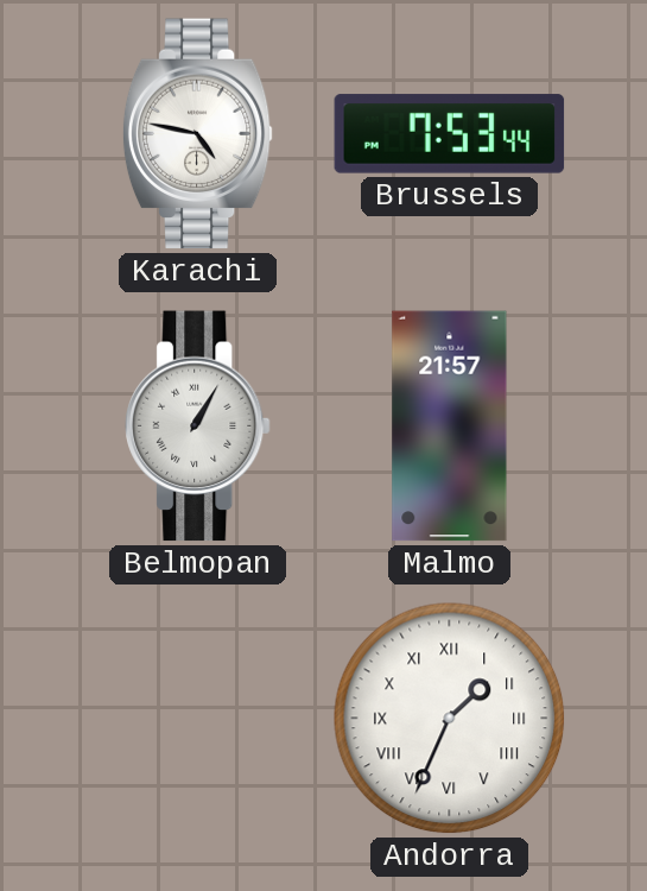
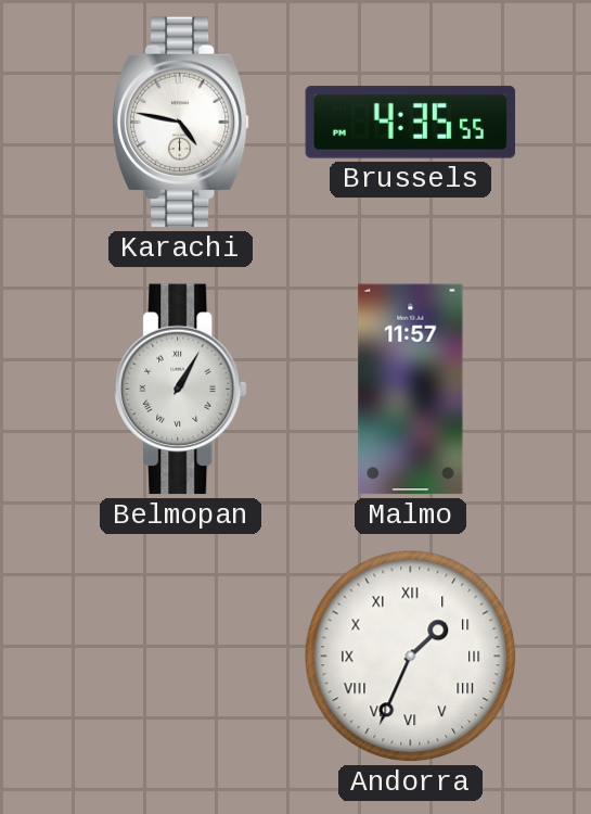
Brussels: 7:53 -> 4:35
Malmo: 21:57 -> 11:57
